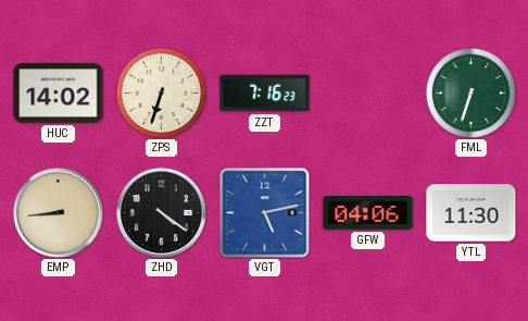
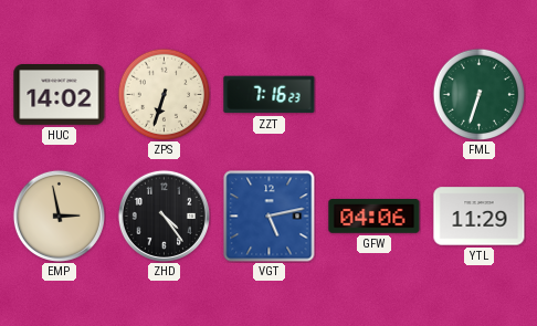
EMP: 8:44 -> 2:58
ZHD: 4:21 -> 4:24
YTL: 11:30 -> 11:29
